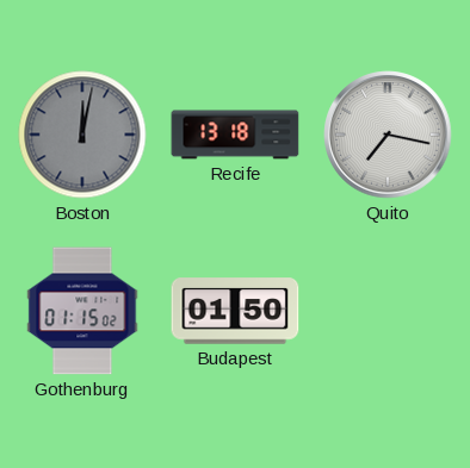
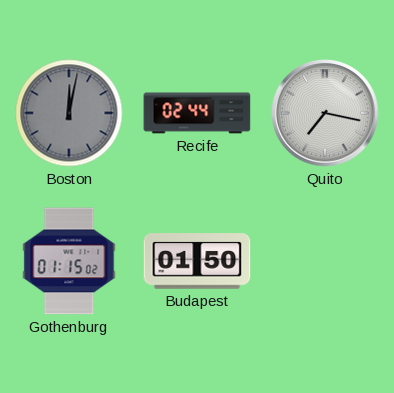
Recife: 13:18 -> 02:44
